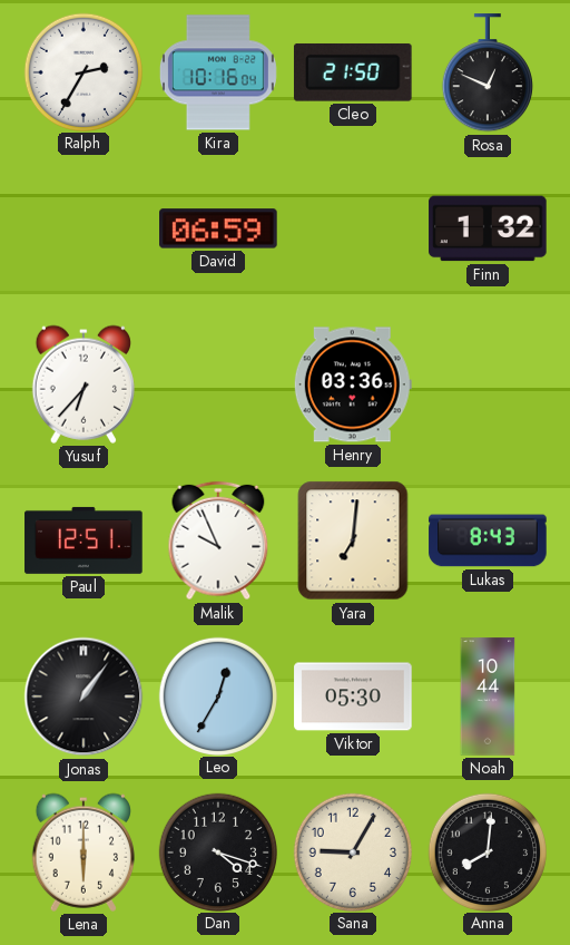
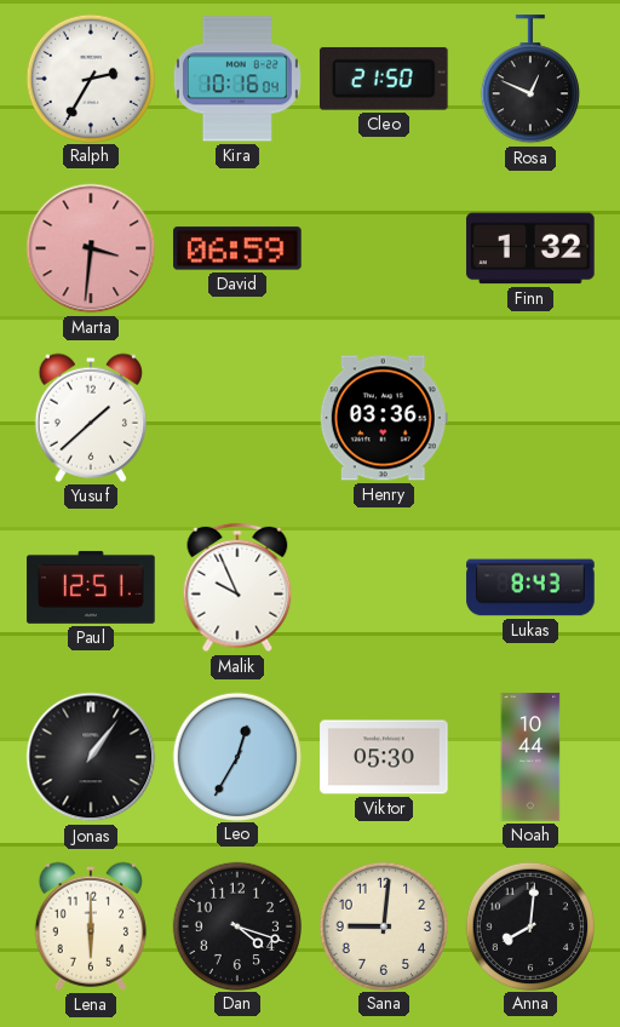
Marta: none -> 3:31
Yusuf: 6:37 -> 1:38
Yara: 7:01 -> none
Sana: 9:05 -> 9:01
